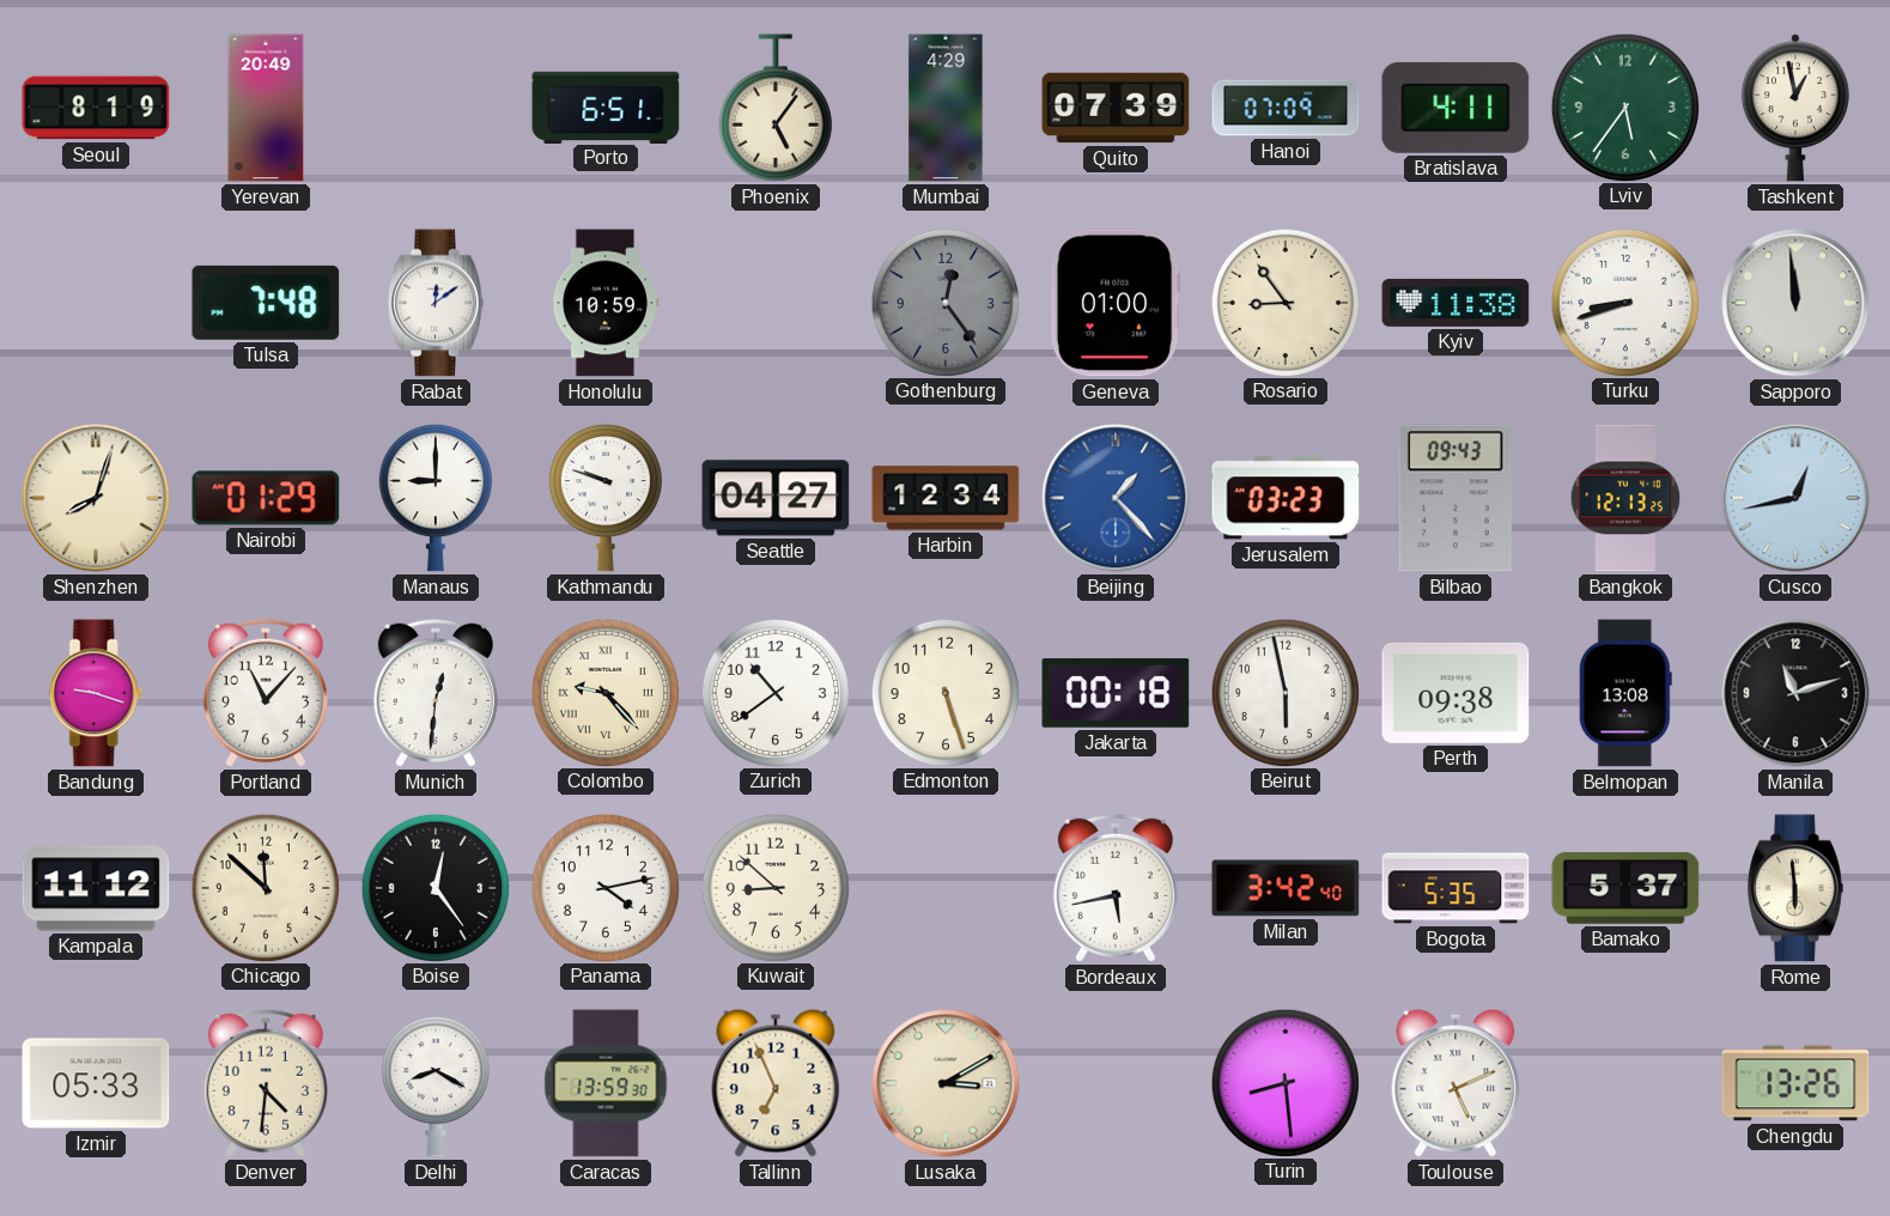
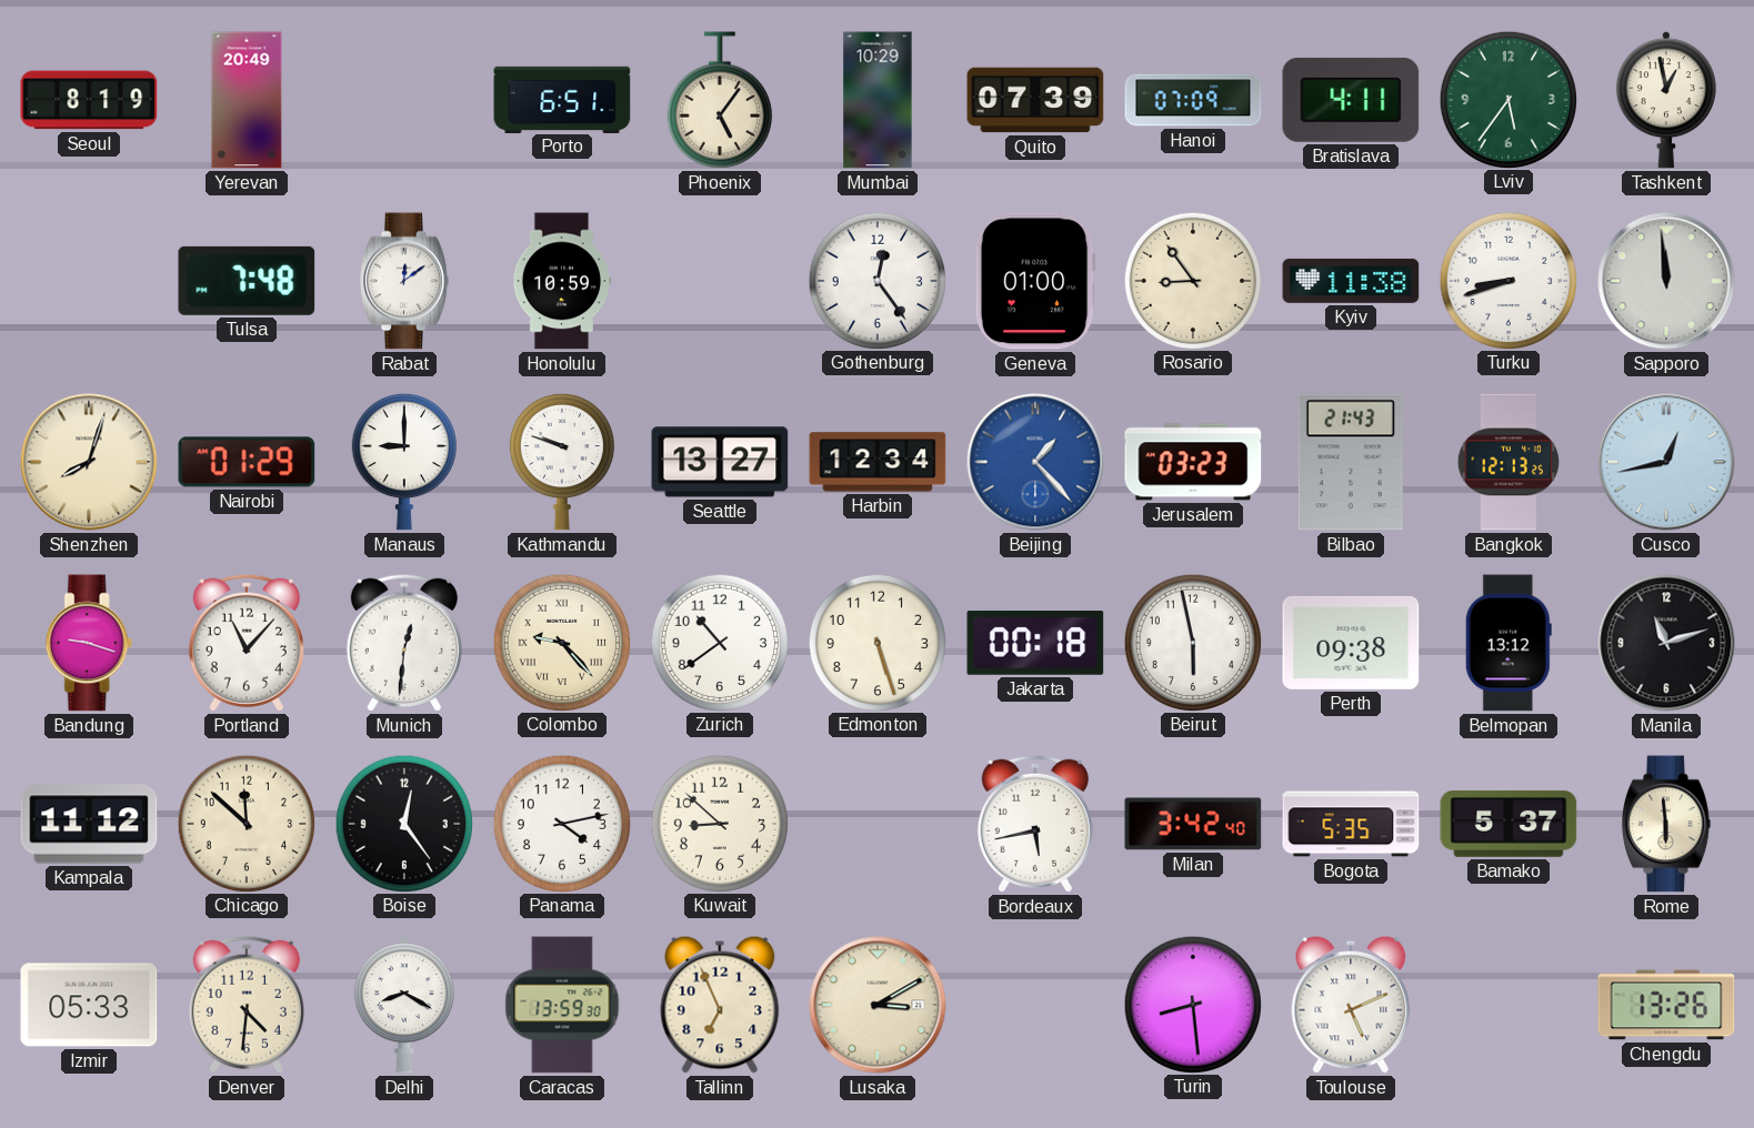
Mumbai: 4:29 -> 10:29
Gothenburg dial: grey -> white
Seattle: 04:27 -> 13:27
Bilbao: 09:43 -> 21:43
Belmopan: 13:08 -> 13:12
